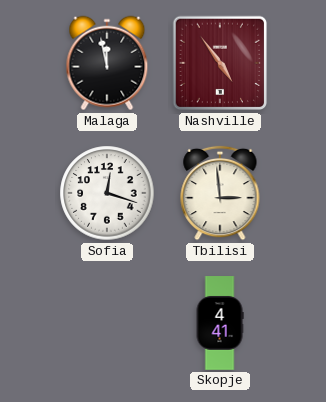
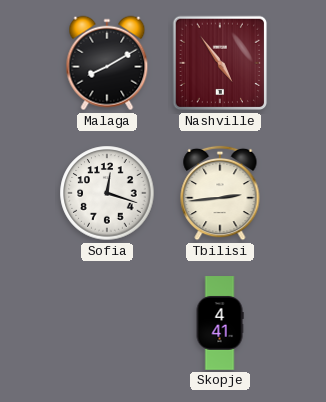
Malaga: 11:58 -> 8:10
Tbilisi: 2:59 -> 2:44
